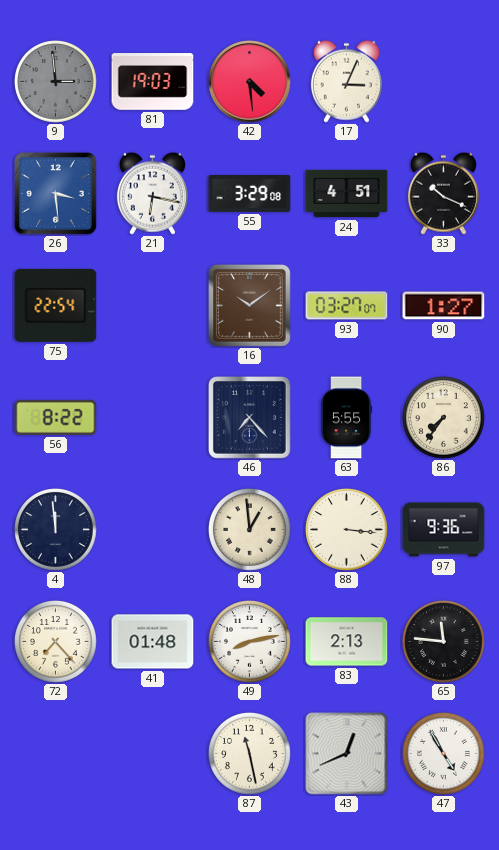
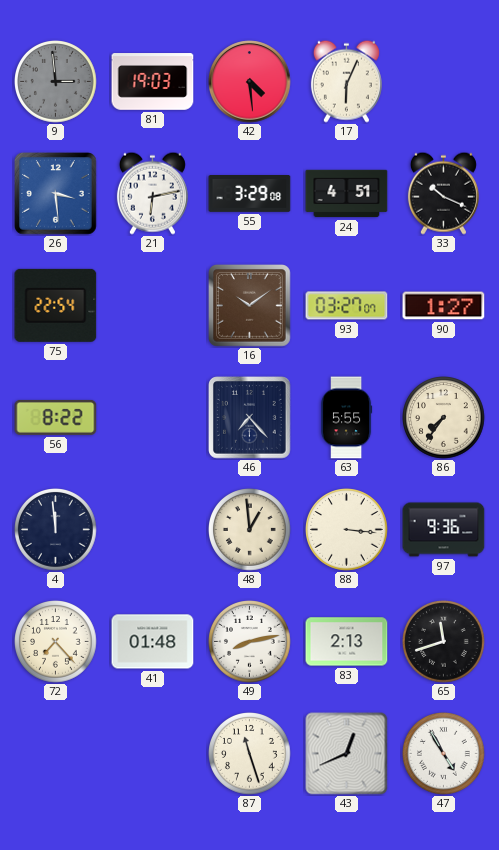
17: 3:04 -> 6:04
21: 6:17 -> 6:13
65: 11:46 -> 11:42
87: 11:28 -> 11:27
